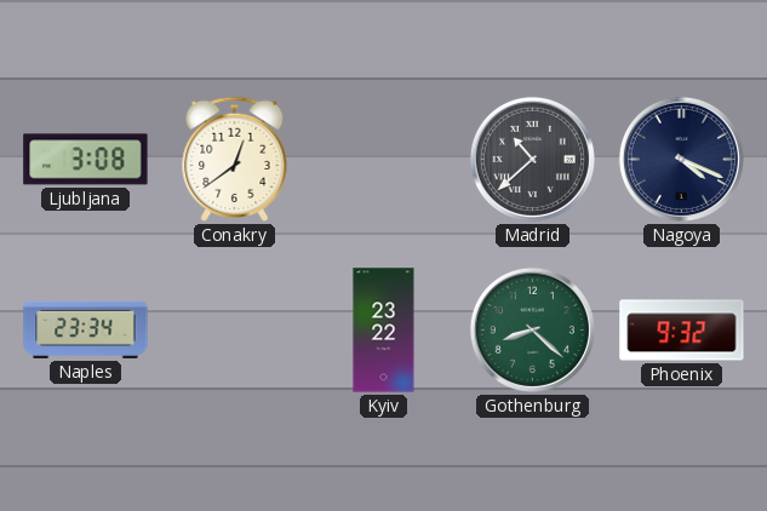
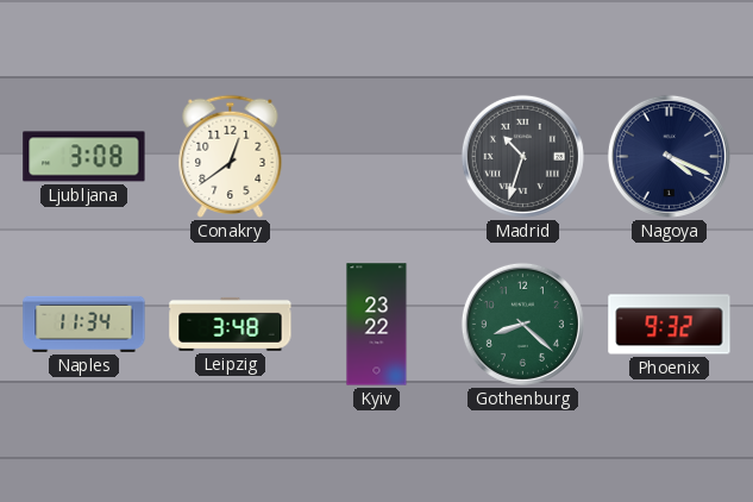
Madrid: 10:38 -> 10:33
Naples: 23:34 -> 11:34
Leipzig: none -> 3:48
